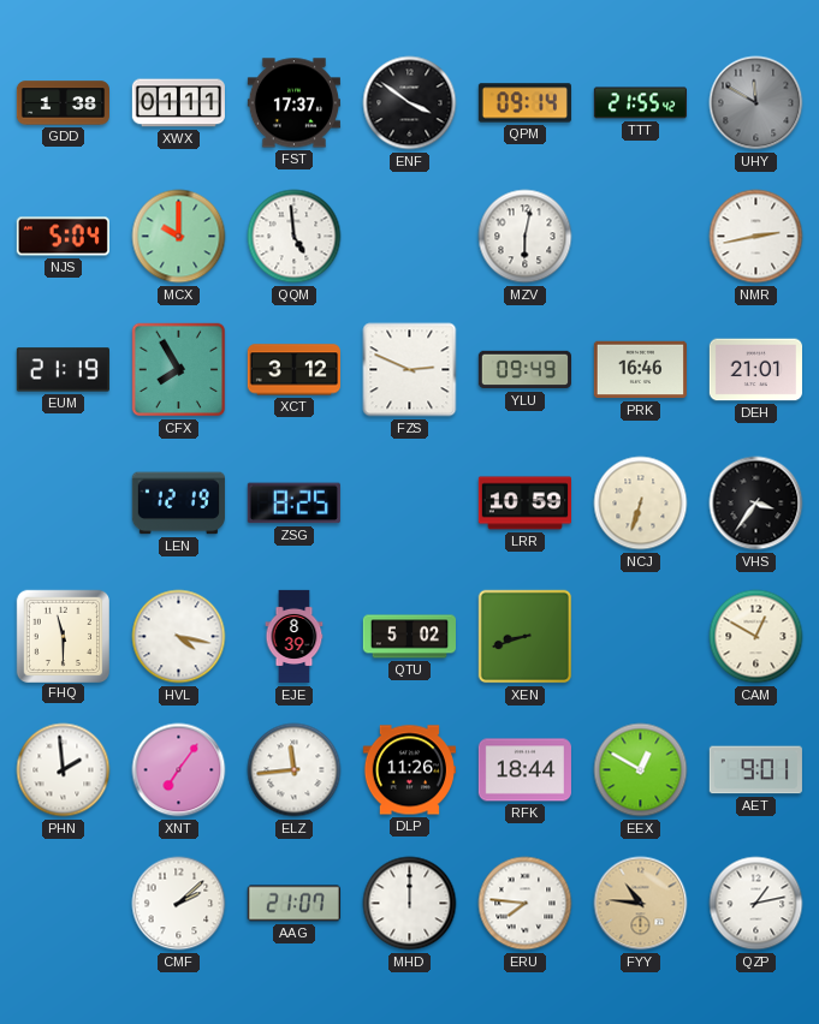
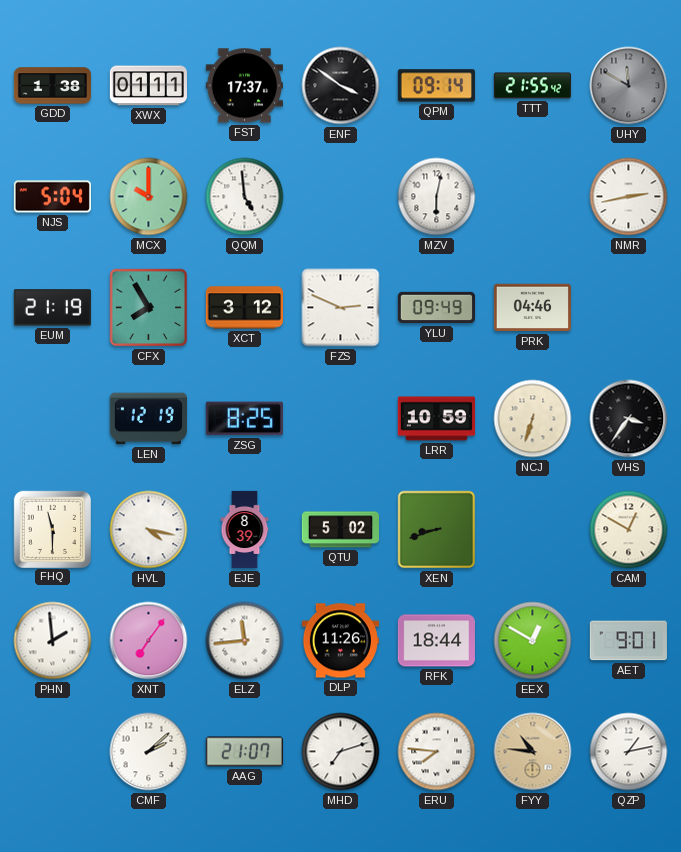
PRK: 16:46 -> 04:46
DEH: 21:01 -> none
MHD: 12:00 -> 7:12
